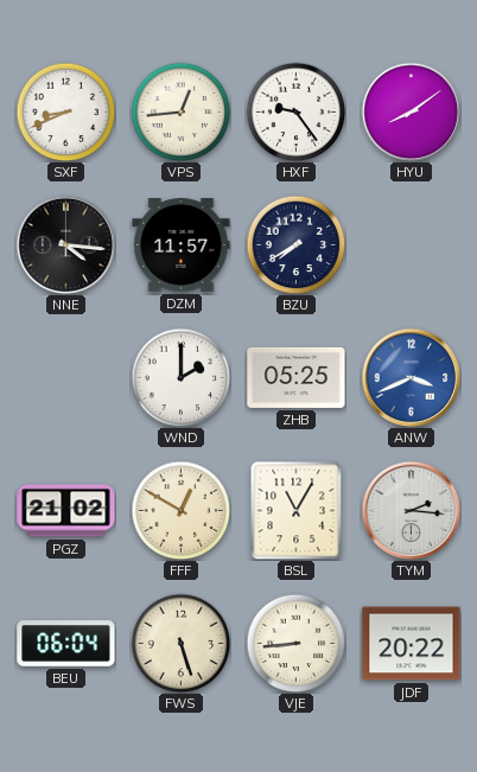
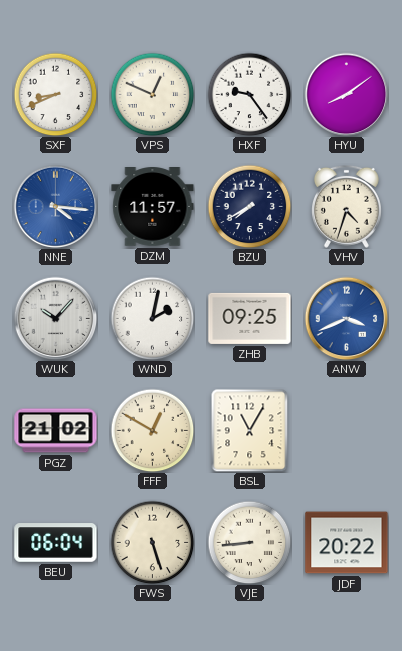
VPS: 12:44 -> 12:49
NNE dial: black -> blue
VHV: none -> 4:33
WUK: none -> 10:07
WND: 2:00 -> 2:02
ZHB: 05:25 -> 09:25
TYM: 2:16 -> none
